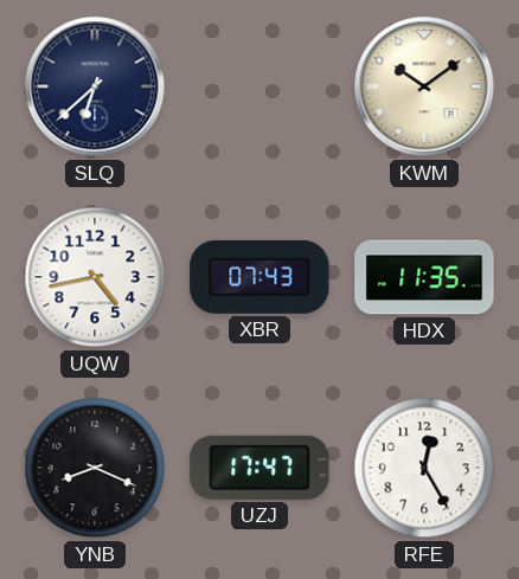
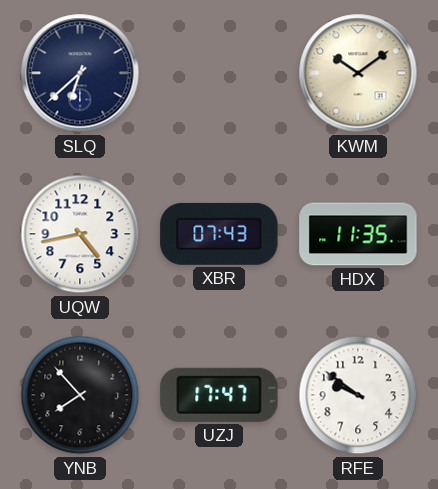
YNB: 8:19 -> 7:53
RFE: 12:25 -> 9:51
